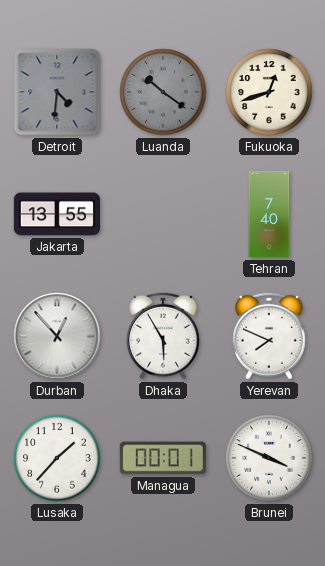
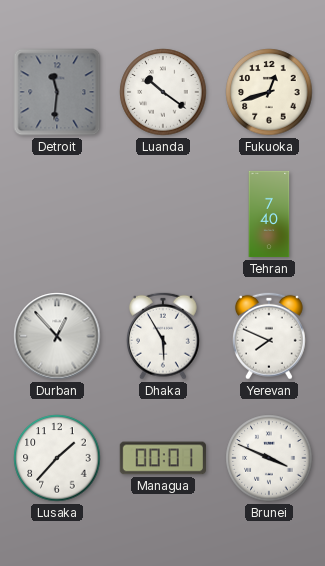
Detroit: 4:31 -> 11:31
Luanda dial: grey -> white
Jakarta: 13:55 -> none
